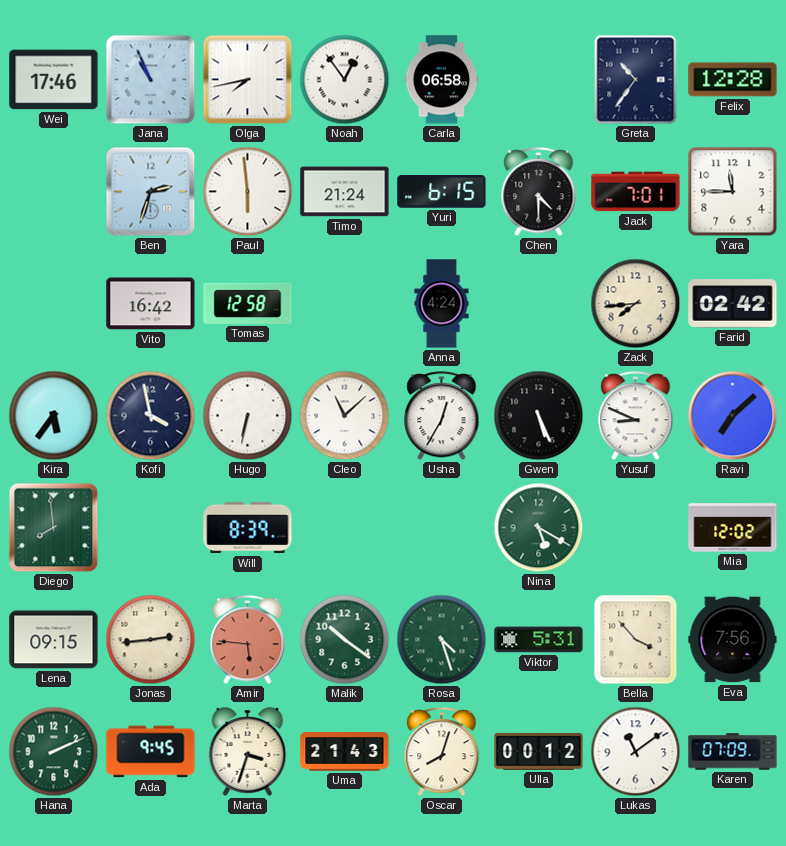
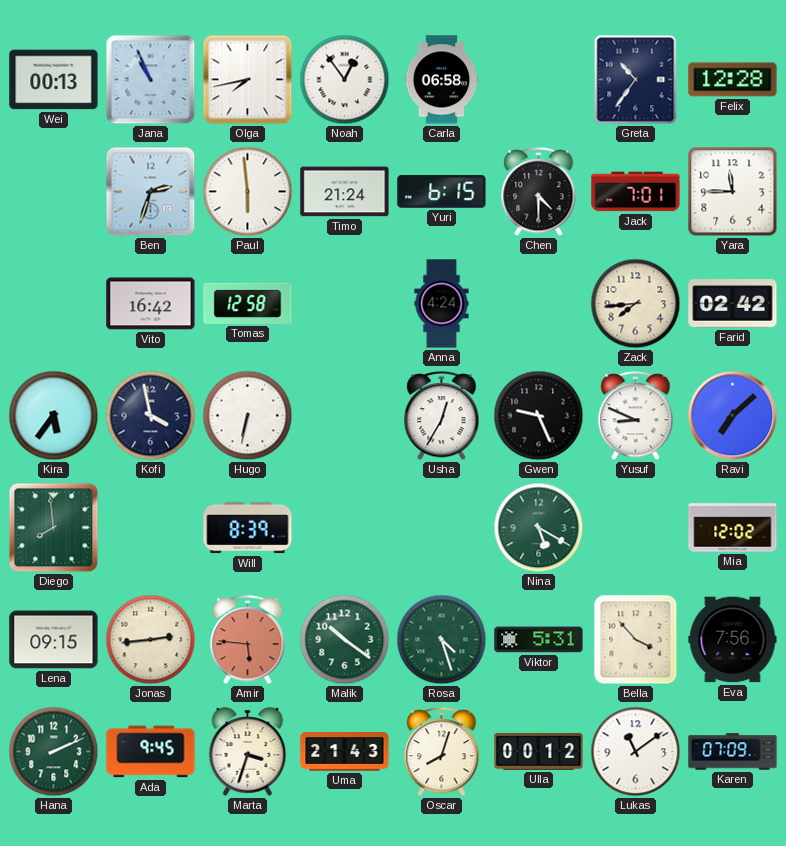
Wei: 17:46 -> 00:13
Cleo: 11:08 -> none
Gwen: 5:26 -> 9:26
